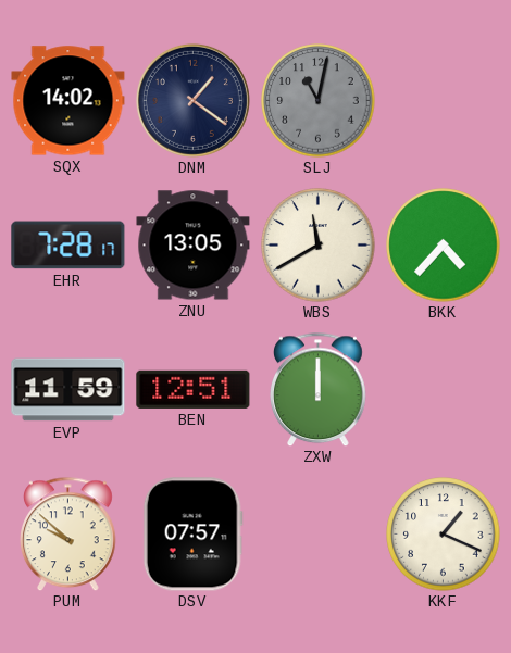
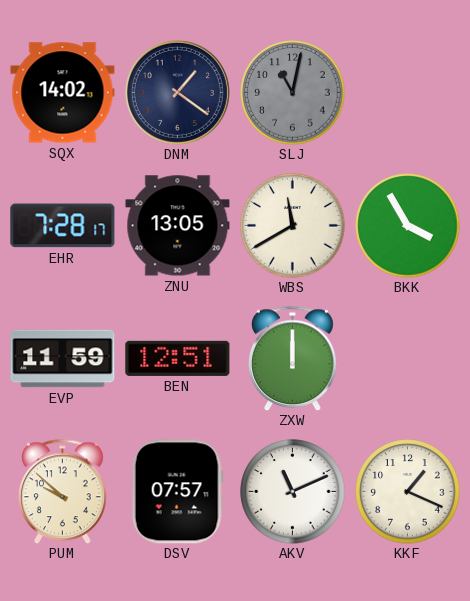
BKK: 4:37 -> 3:55
AKV: none -> 11:11
